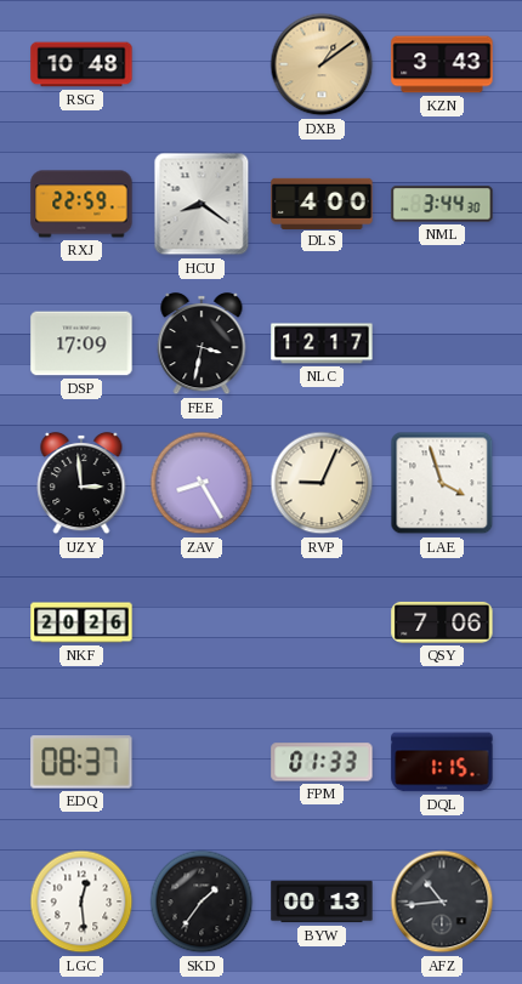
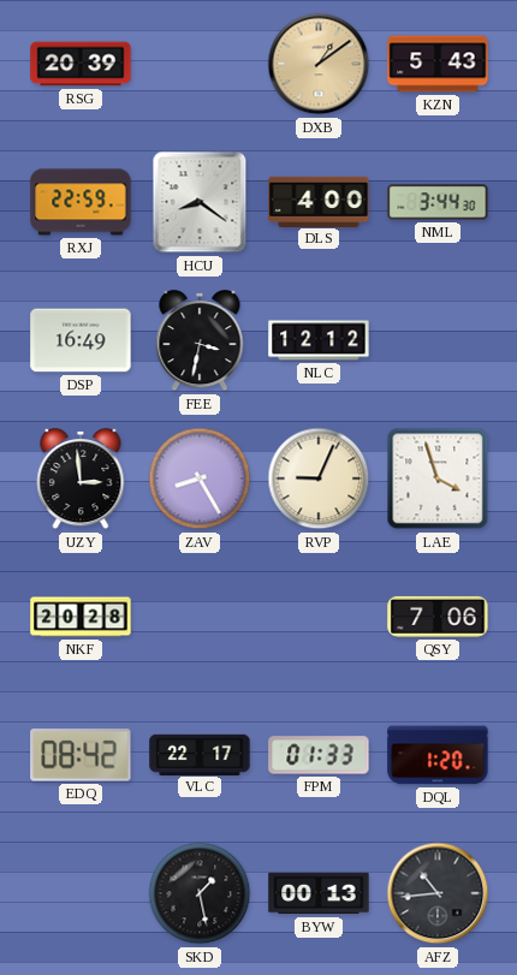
RSG: 10:48 -> 20:39
KZN: 3:43 -> 5:43
DSP: 17:09 -> 16:49
NLC: 12:17 -> 12:12
NKF: 20:26 -> 20:28
EDQ: 08:37 -> 08:42
VLC: none -> 22:17
DQL: 1:15 -> 1:20
LGC: 12:29 -> none
SKD: 1:36 -> 1:28
